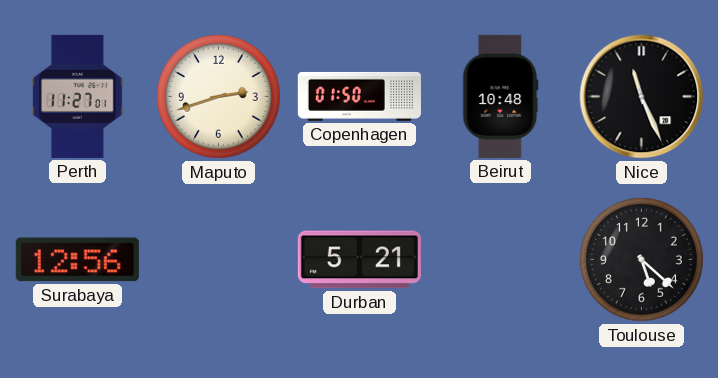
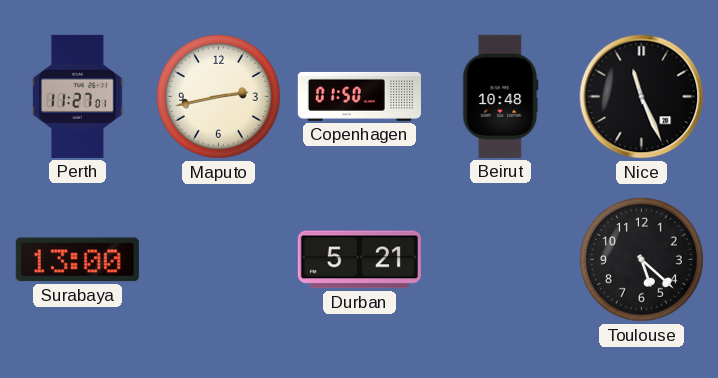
Maputo: 2:42 -> 2:43
Surabaya: 12:56 -> 13:00
